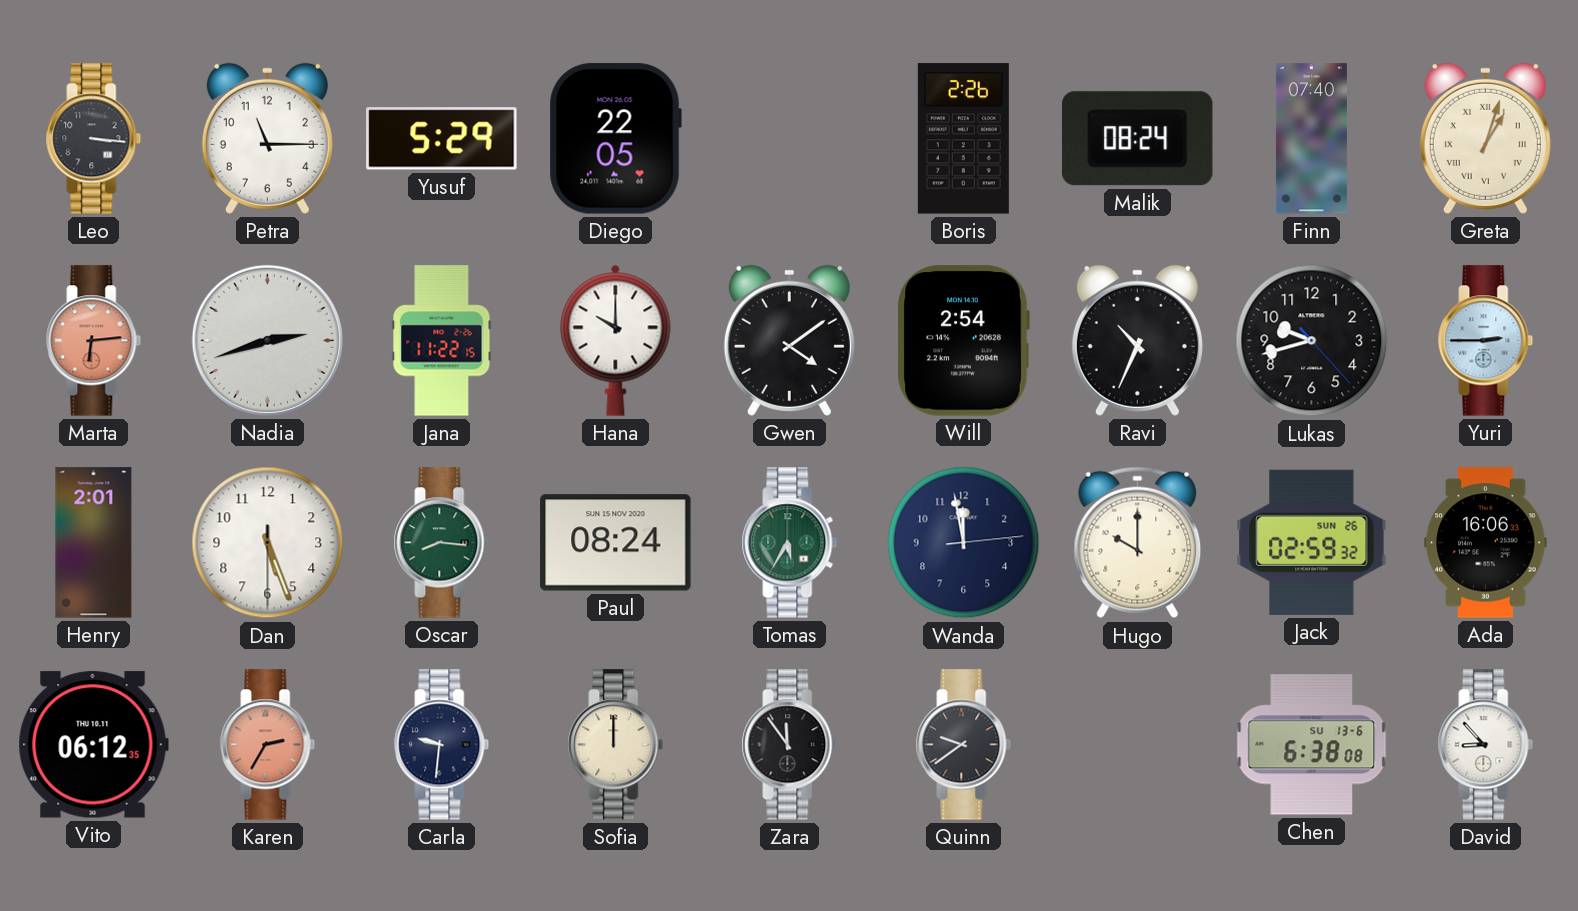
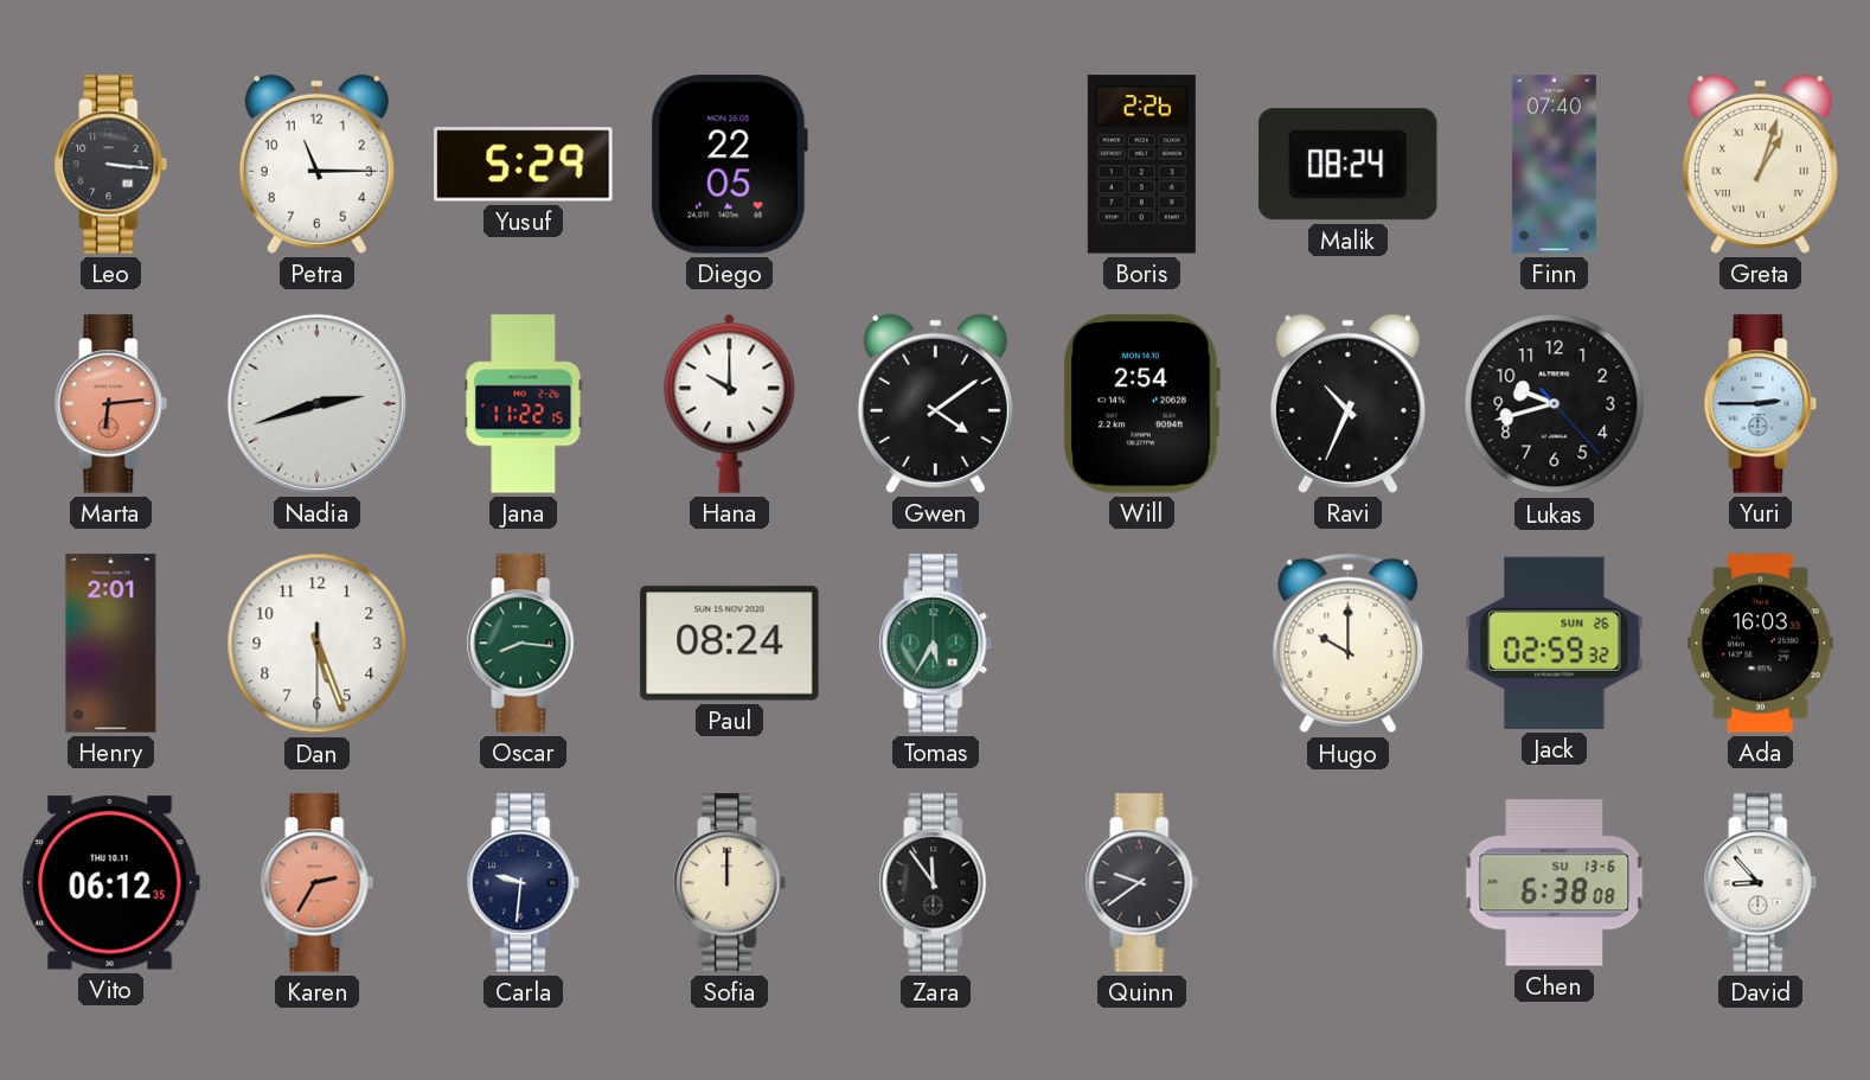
Wanda: 11:58 -> none
Ada: 16:06 -> 16:03
